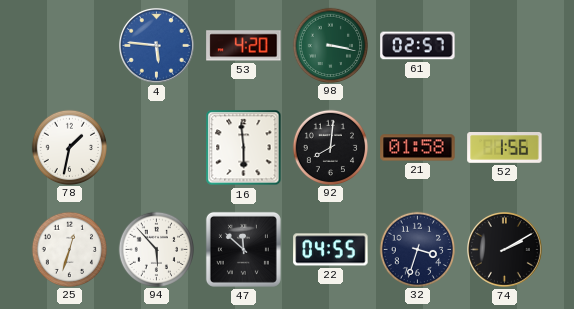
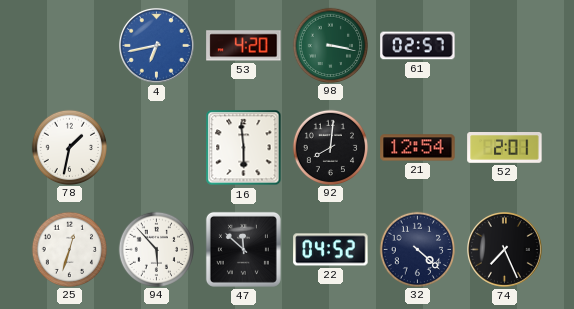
4: 5:46 -> 6:43
21: 01:58 -> 12:54
52: 1:56 -> 2:01
22: 04:55 -> 04:52
32: 3:33 -> 4:22
74: 2:10 -> 7:26
